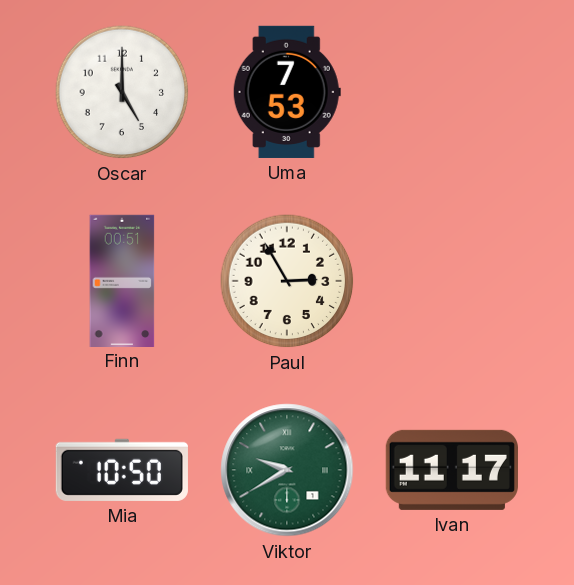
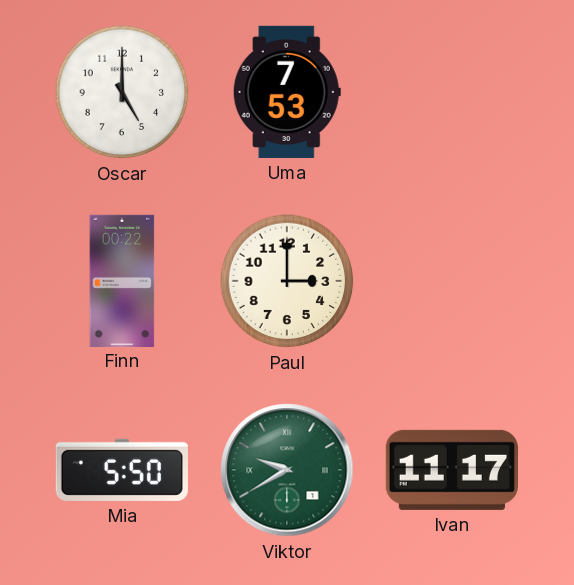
Finn: 00:51 -> 00:22
Paul: 2:55 -> 3:00
Mia: 10:50 -> 5:50
